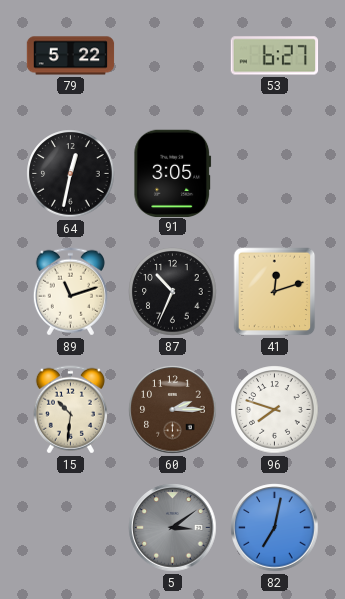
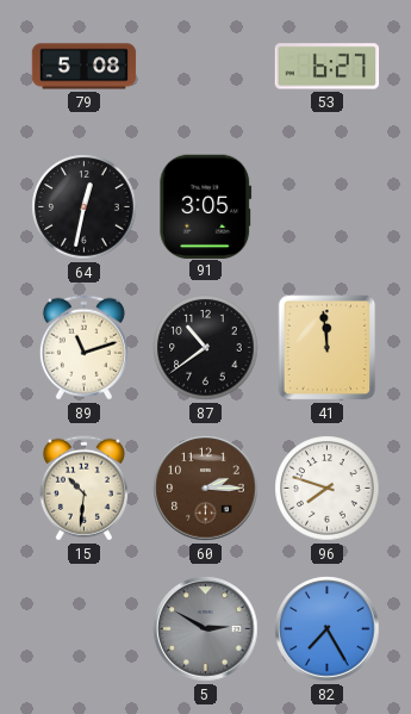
79: 5:22 -> 5:08
87: 10:34 -> 10:39
41: 12:12 -> 11:59
5: 3:09 -> 2:50
82: 7:02 -> 7:25
